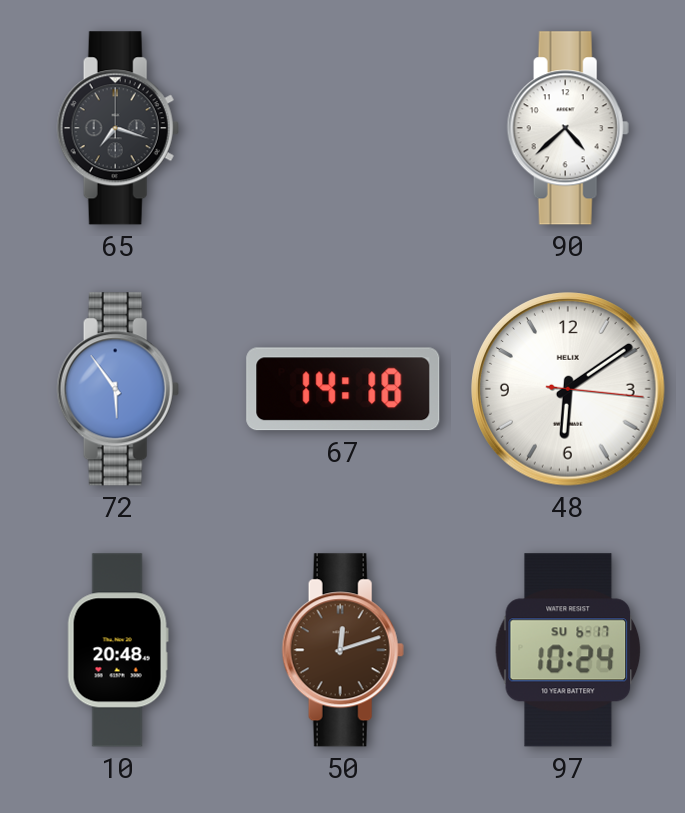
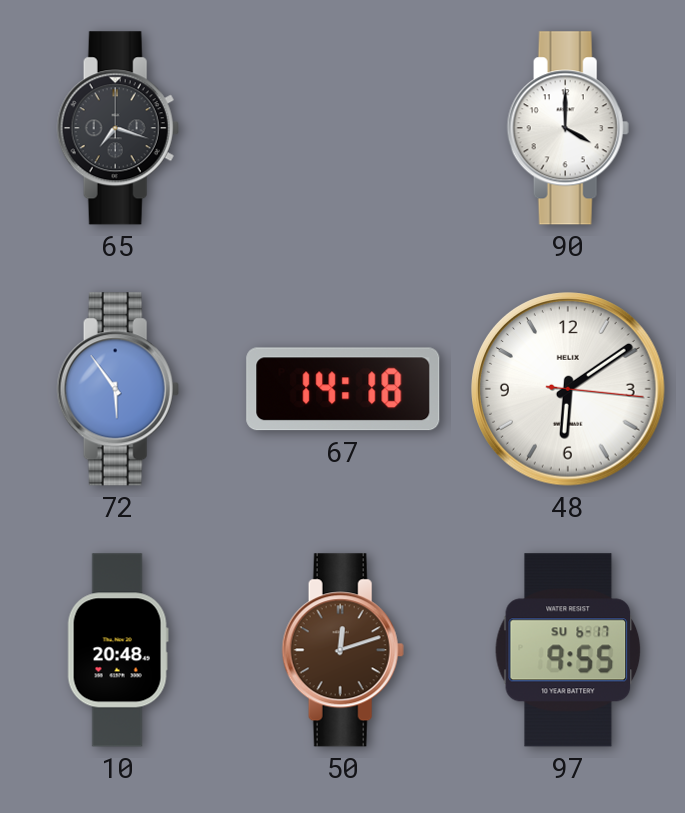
90: 4:38 -> 4:00
97: 10:24 -> 9:55
